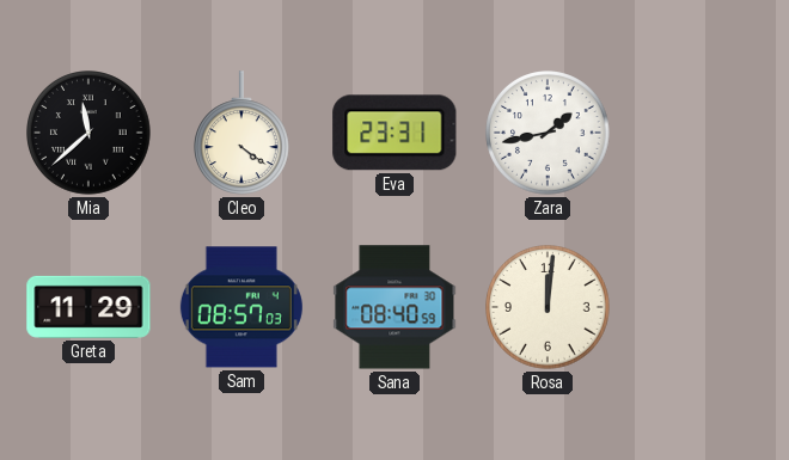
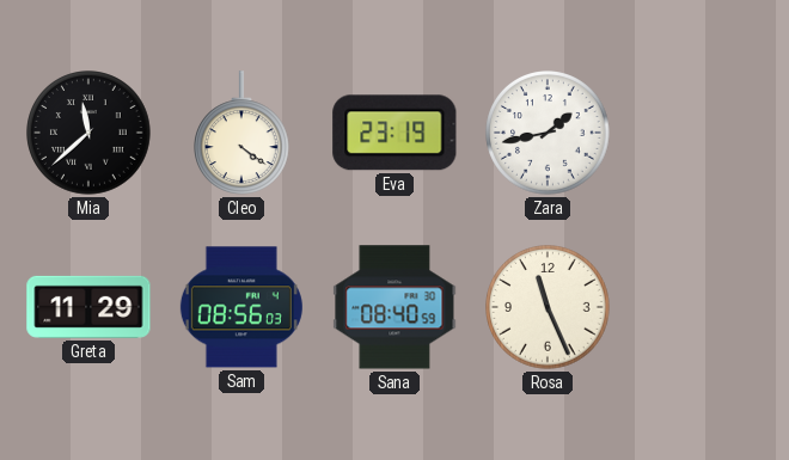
Eva: 23:31 -> 23:19
Sam: 08:57 -> 08:56
Rosa: 12:01 -> 11:26
